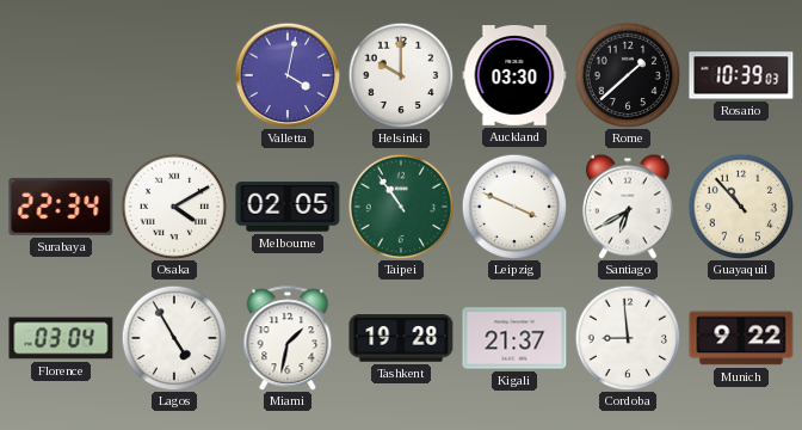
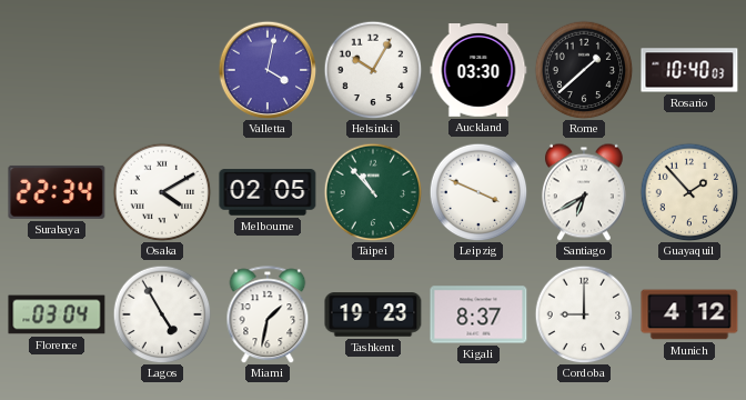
Helsinki: 10:00 -> 10:05
Rosario: 10:39 -> 10:40
Taipei: 10:54 -> 10:53
Guayaquil: 10:53 -> 1:53
Tashkent: 19:28 -> 19:23
Kigali: 21:37 -> 8:37
Cordoba: 8:59 -> 9:00
Munich: 9:22 -> 4:12
